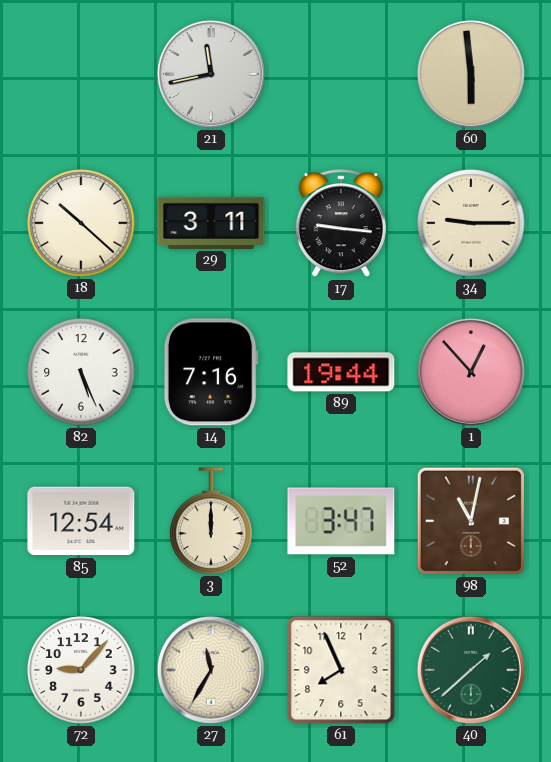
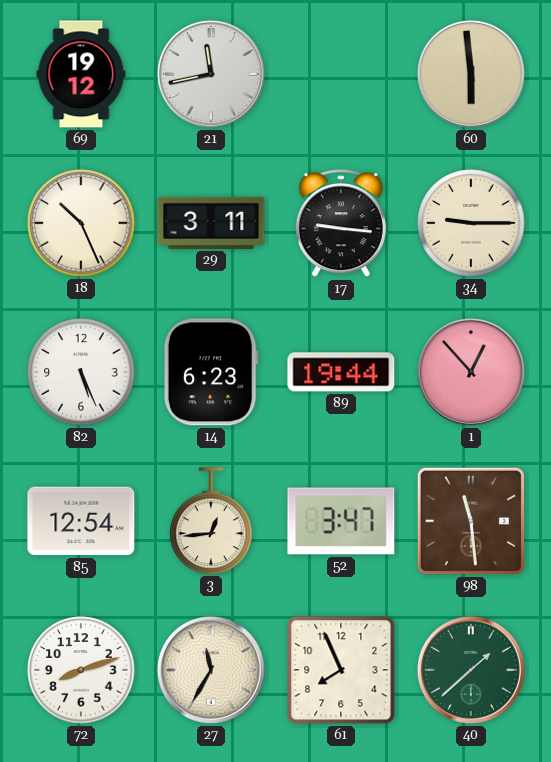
69: none -> 19:12
18: 10:22 -> 10:26
14: 7:16 -> 6:23
3: 12:00 -> 12:44
98: 11:02 -> 11:29
72: 9:07 -> 8:12
